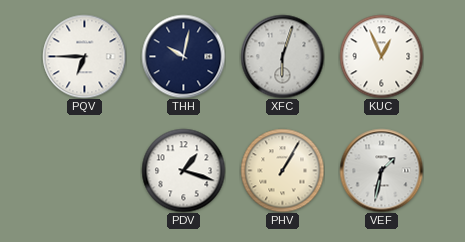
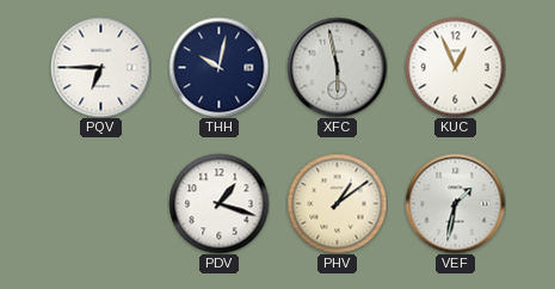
XFC: 6:03 -> 5:58
PHV: 1:05 -> 1:09
